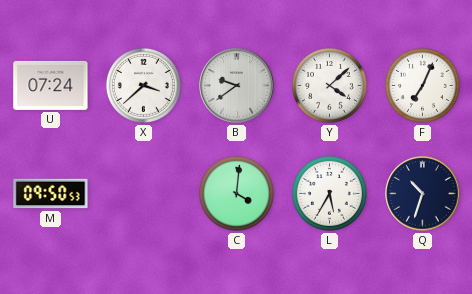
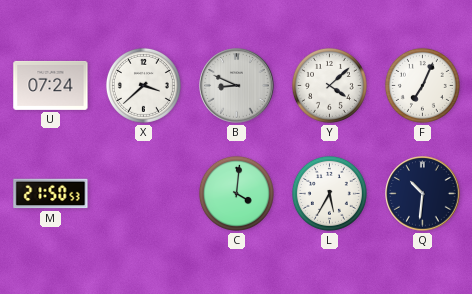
B: 9:39 -> 8:49
M: 09:50 -> 21:50
Q: 10:33 -> 10:31
